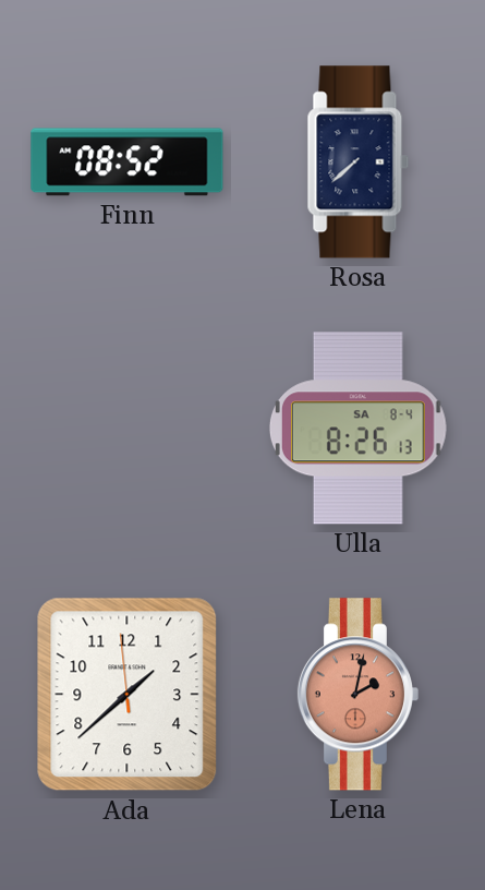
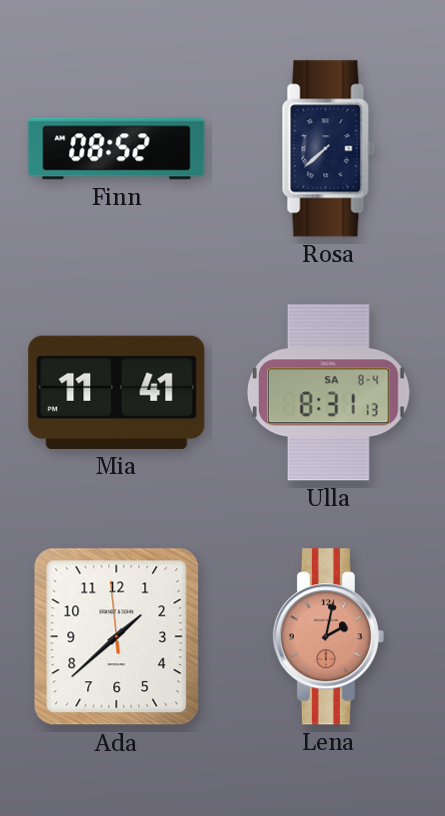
Mia: none -> 11:41
Ulla: 8:26 -> 8:31
